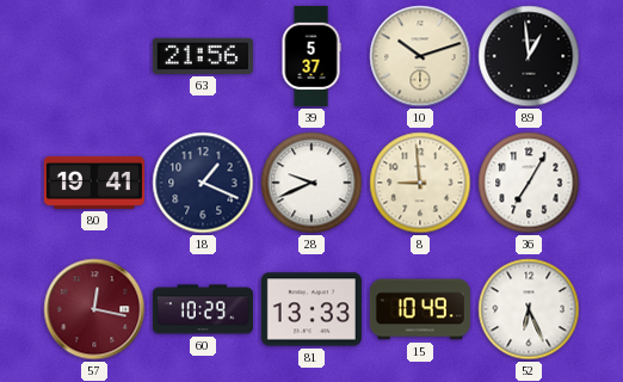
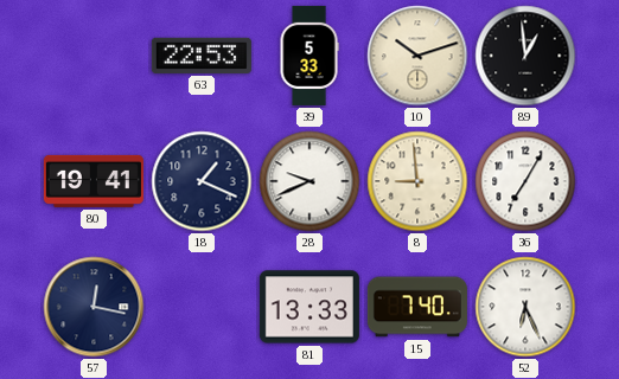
63: 21:56 -> 22:53
39: 5:37 -> 5:33
57 dial: burgundy -> navy
60: 10:29 -> none
15: 10:49 -> 7:40
